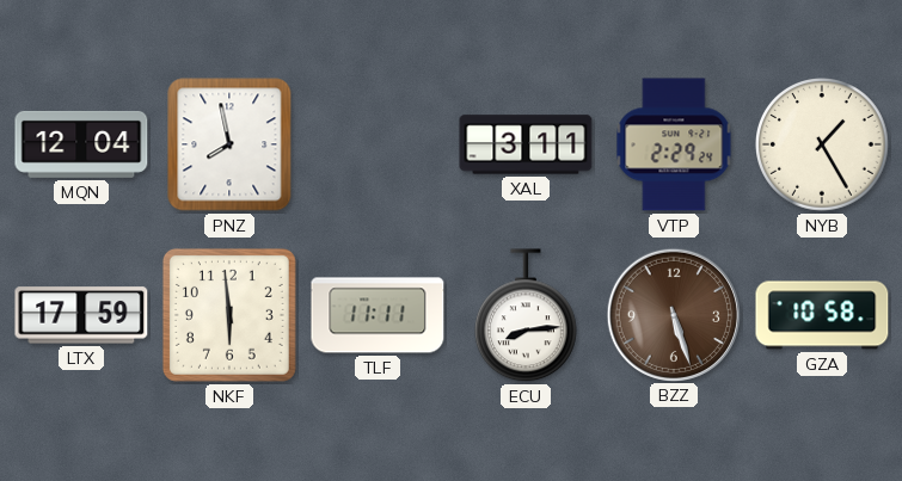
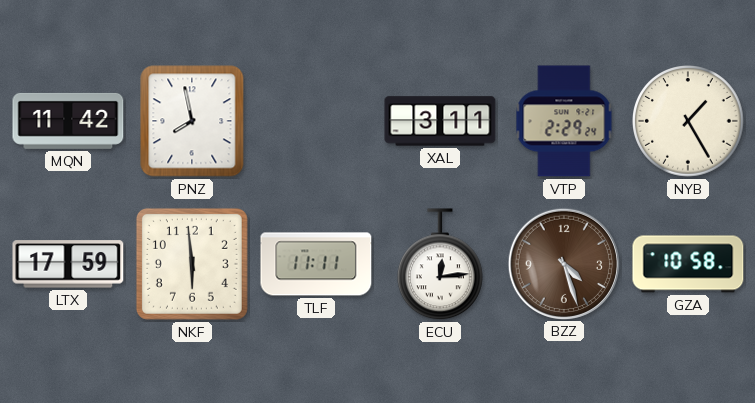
MQN: 12:04 -> 11:42
ECU: 8:14 -> 12:14
BZZ: 5:27 -> 4:27
